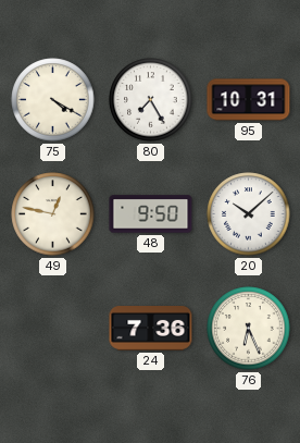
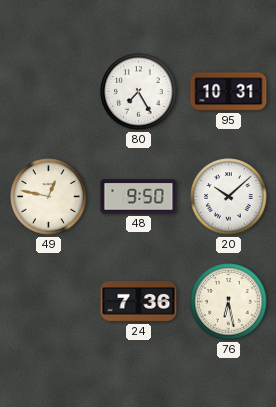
75: 4:20 -> none
76: 6:26 -> 6:28
